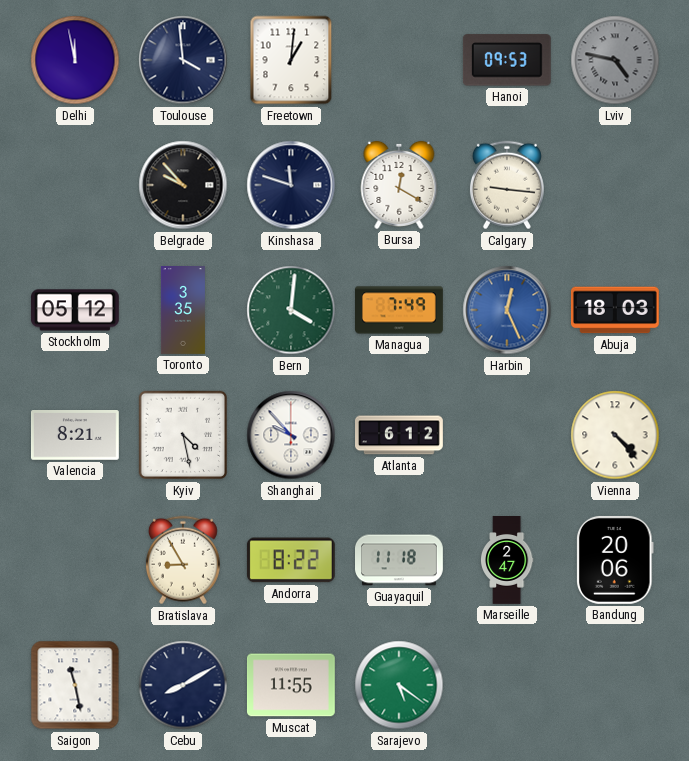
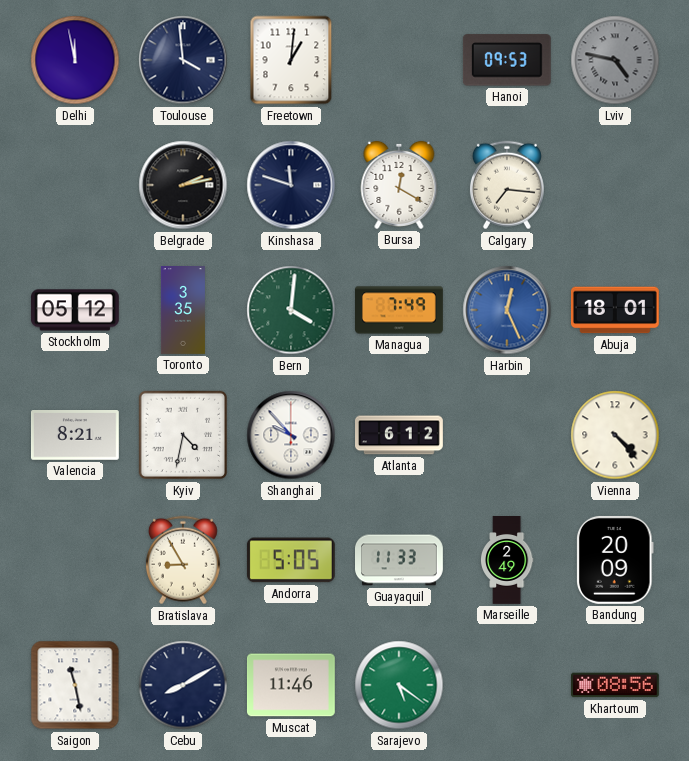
Belgrade: 9:53 -> 2:13
Calgary: 9:16 -> 7:16
Abuja: 18:03 -> 18:01
Kyiv: 4:28 -> 4:32
Andorra: 8:22 -> 5:05
Guayaquil: 11:18 -> 11:33
Marseille: 2:47 -> 2:49
Bandung: 20:06 -> 20:09
Muscat: 11:55 -> 11:46
Khartoum: none -> 08:56
